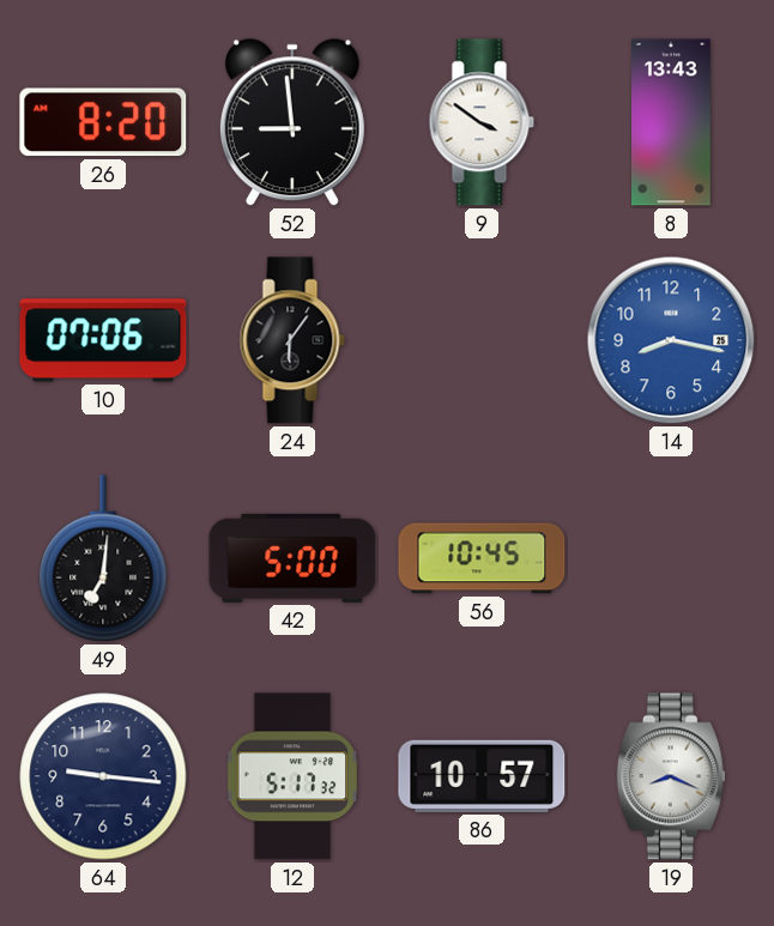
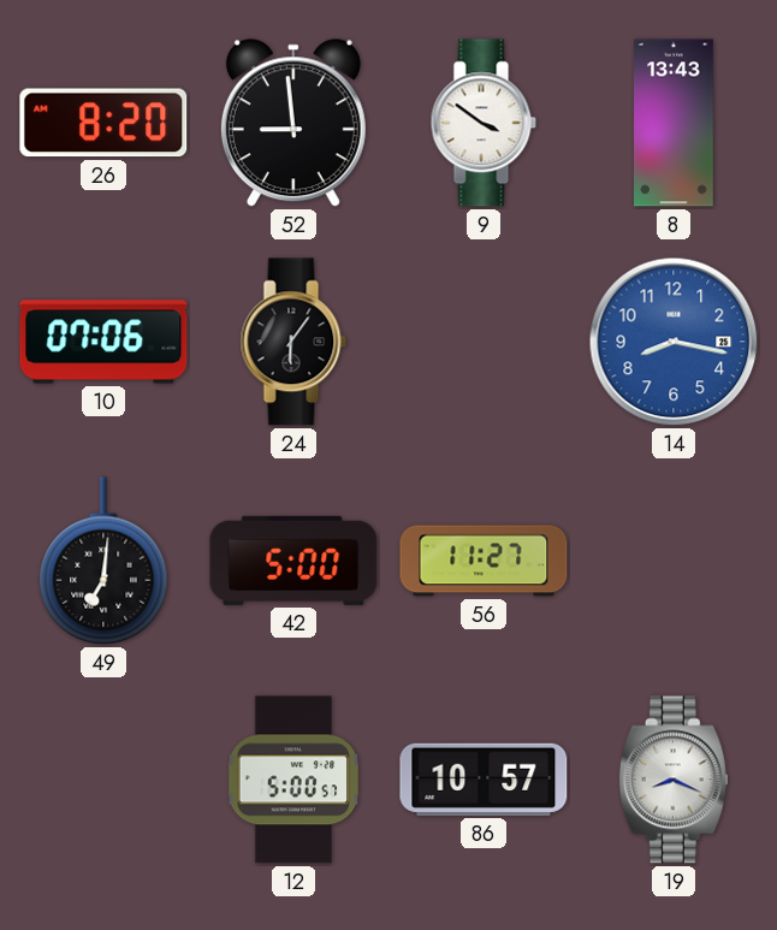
56: 10:45 -> 11:27
64: 9:16 -> none
12: 5:17 -> 5:00
